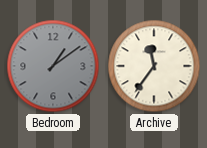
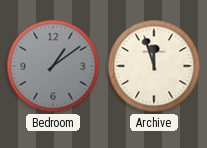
Archive: 11:36 -> 11:57
